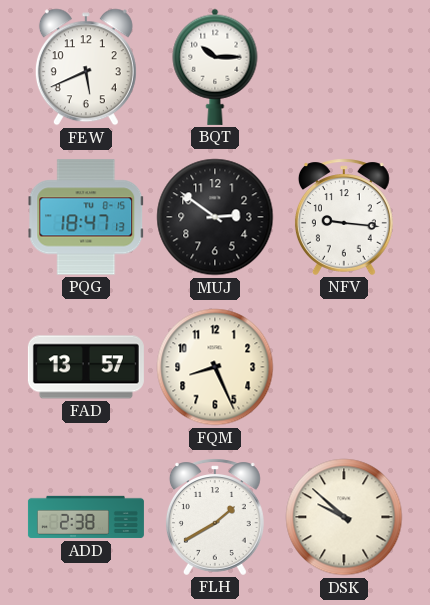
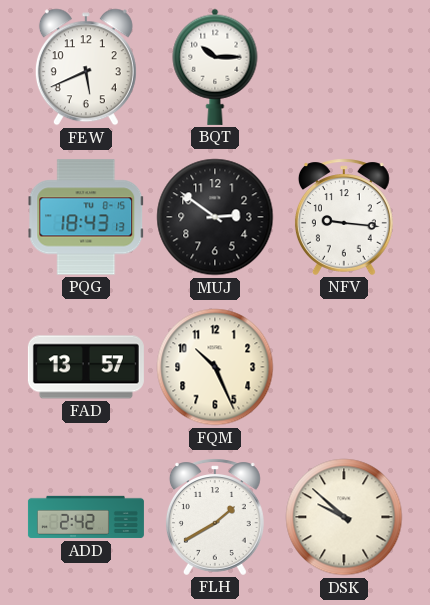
PQG: 18:47 -> 18:43
FQM: 8:26 -> 10:26
ADD: 2:38 -> 2:42
